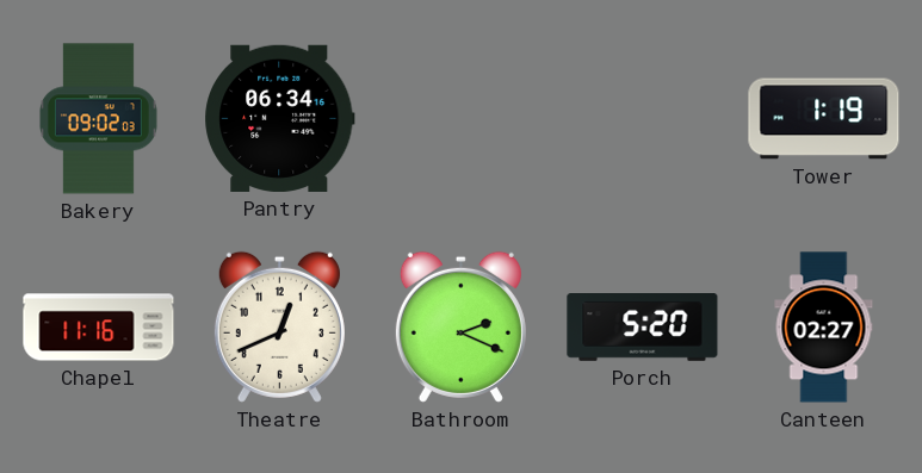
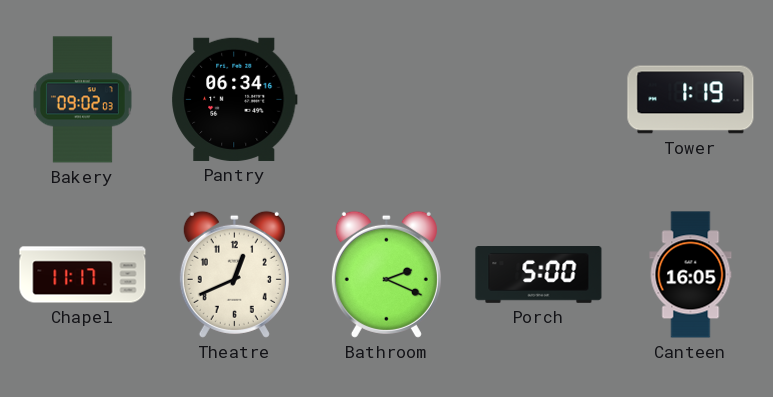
Chapel: 11:16 -> 11:17
Porch: 5:20 -> 5:00
Canteen: 02:27 -> 16:05
